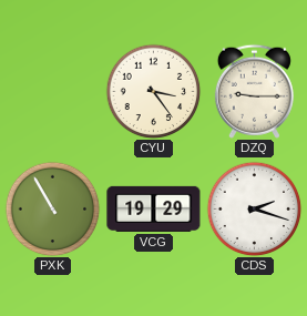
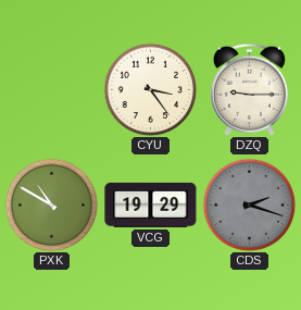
PXK: 10:55 -> 10:50
CDS dial: white -> grey
